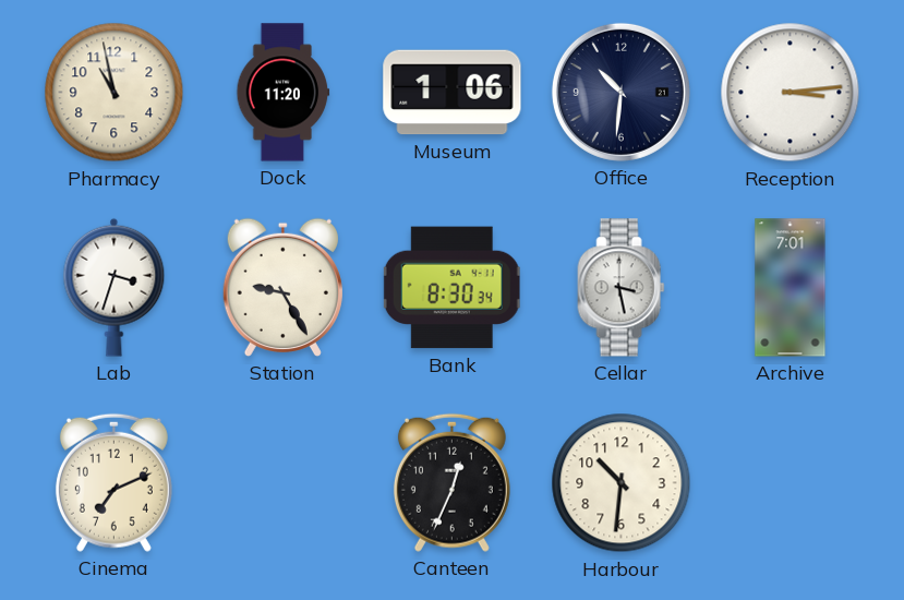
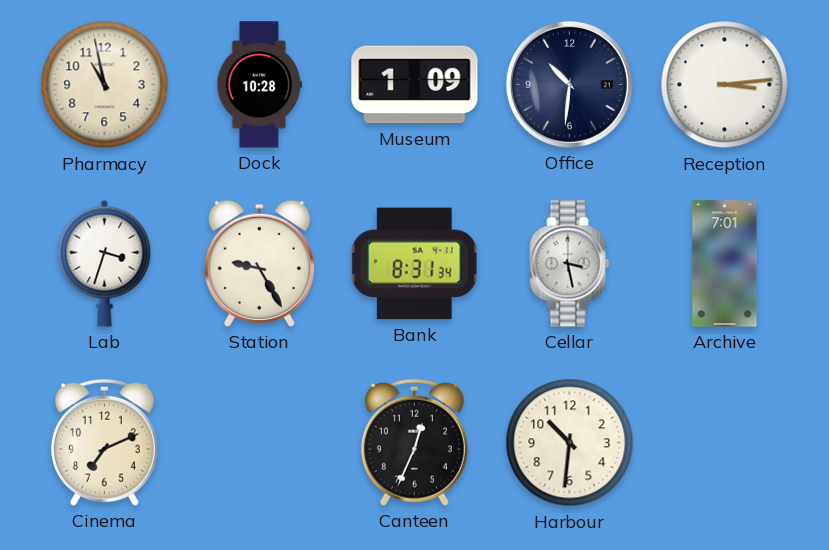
Dock: 11:20 -> 10:28
Museum: 1:06 -> 1:09
Bank: 8:30 -> 8:31
